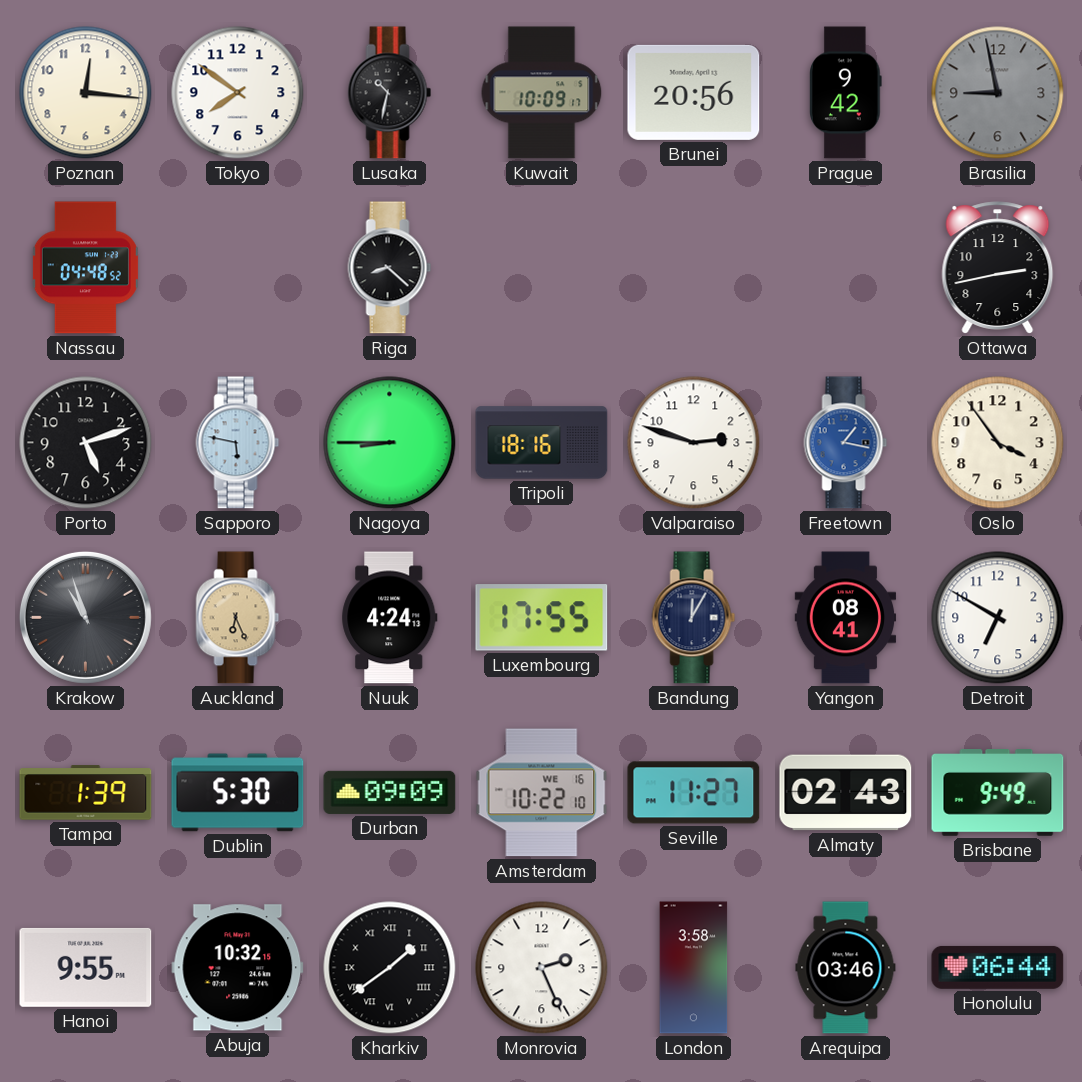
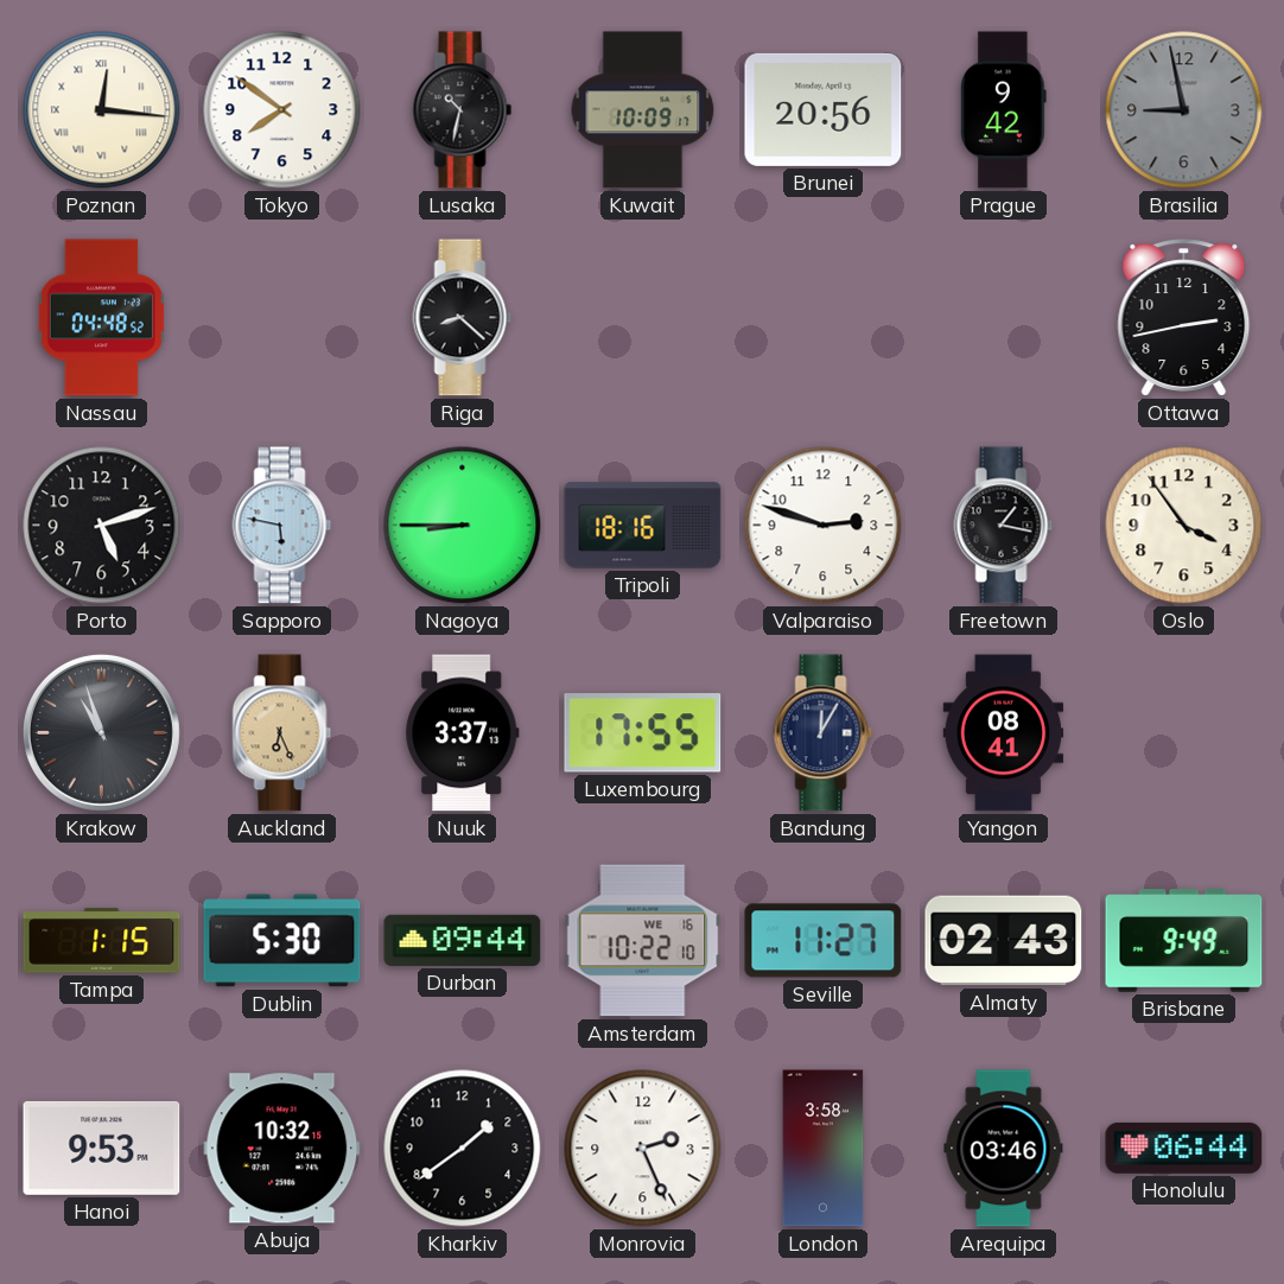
Poznan numerals: Arabic -> Roman
Freetown dial: blue -> black
Nuuk: 4:24 -> 3:37
Detroit: 6:50 -> none
Tampa: 1:39 -> 1:15
Durban: 09:09 -> 09:44
Hanoi: 9:55 -> 9:53
Kharkiv numerals: Roman -> Arabic
